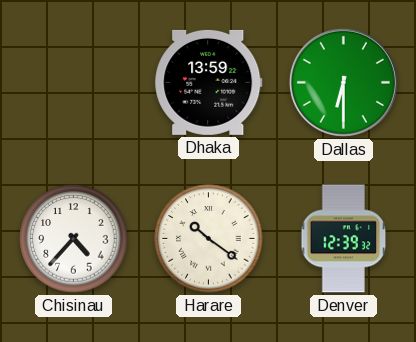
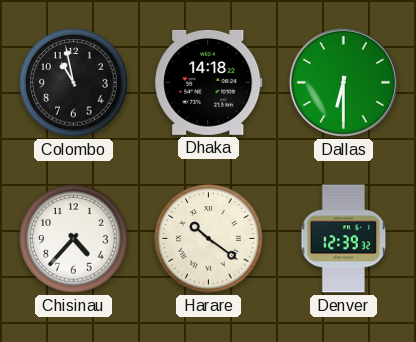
Colombo: none -> 10:58
Dhaka: 13:59 -> 14:18
